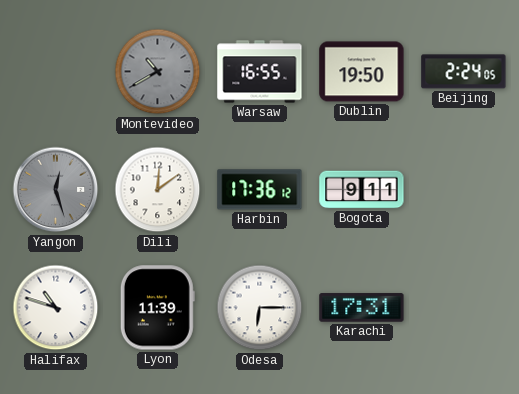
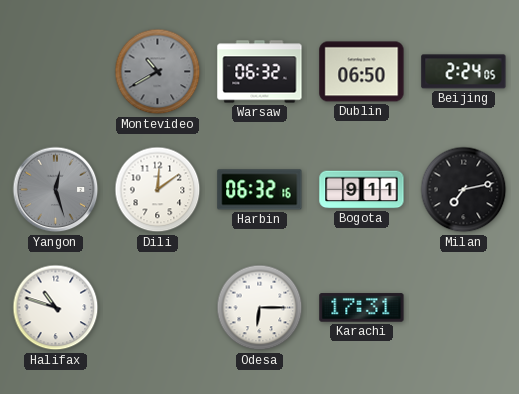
Warsaw: 16:55 -> 06:32
Dublin: 19:50 -> 06:50
Harbin: 17:36 -> 06:32
Milan: none -> 7:13
Lyon: 11:39 -> none
